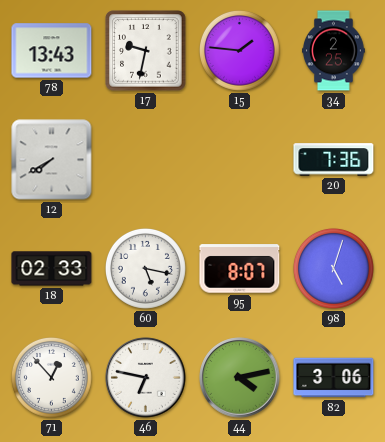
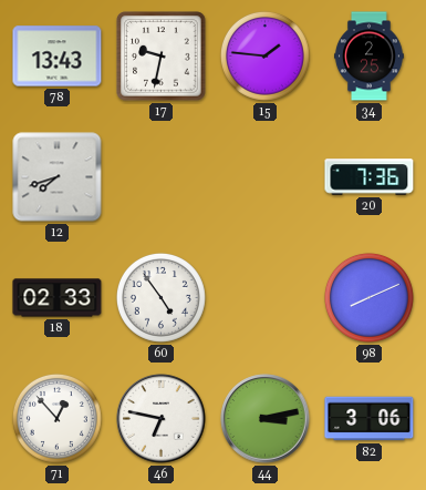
12: 7:40 -> 7:42
60: 5:17 -> 4:54
95: 8:07 -> none
98: 5:03 -> 8:11
44: 4:13 -> 3:13
